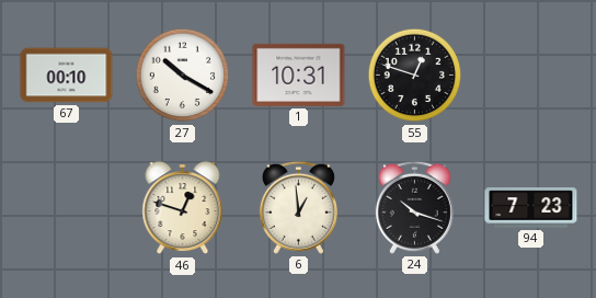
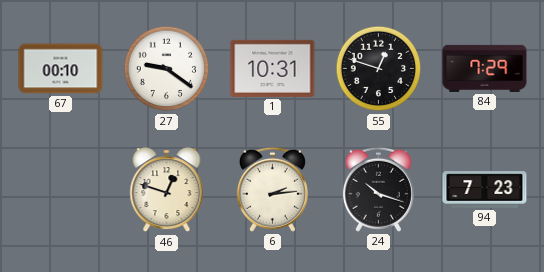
27: 10:20 -> 9:21
84: none -> 7:29
6: 12:59 -> 2:14
